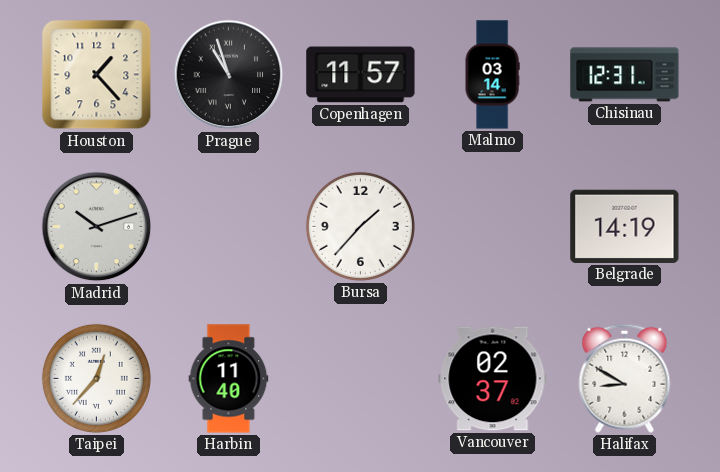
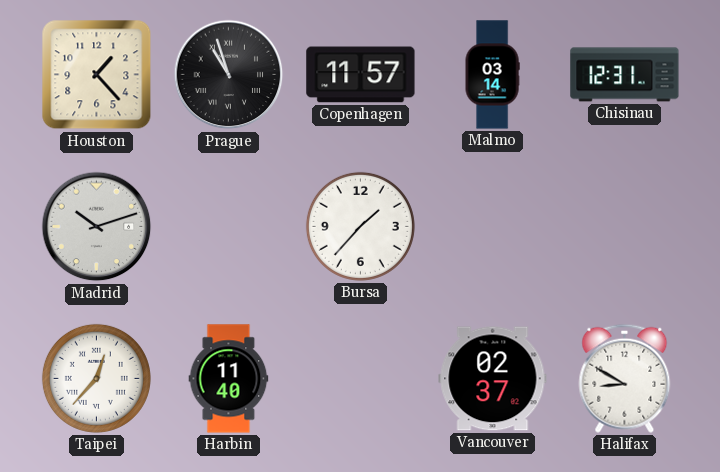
Belgrade: 14:19 -> none
